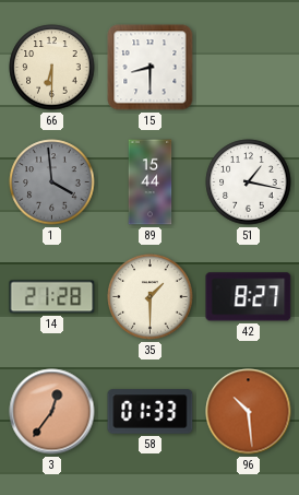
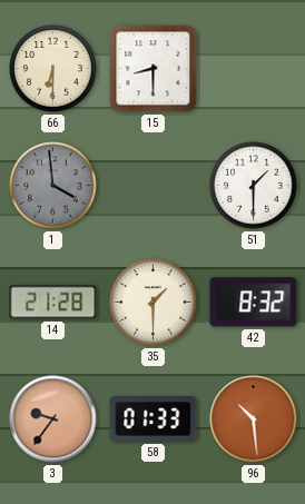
89: 15:44 -> none
51: 1:17 -> 1:30
42: 8:27 -> 8:32
3: 12:36 -> 9:36
